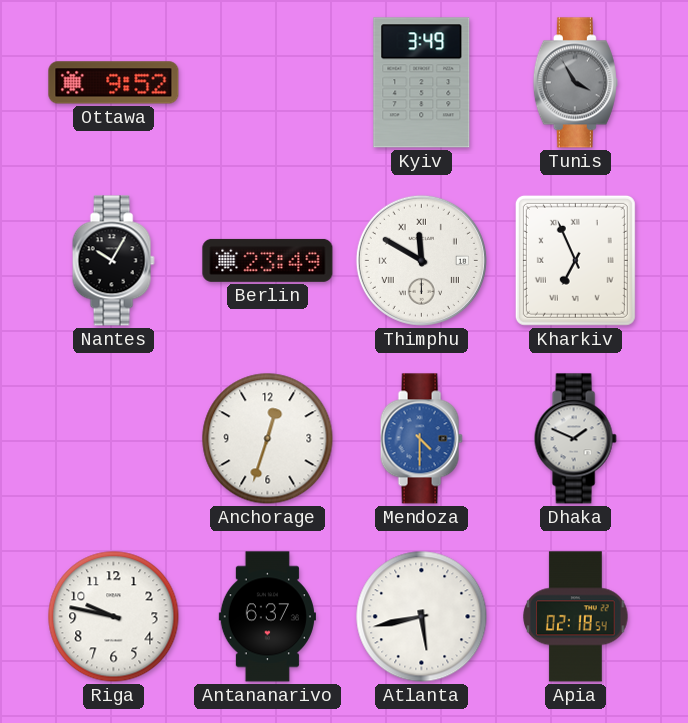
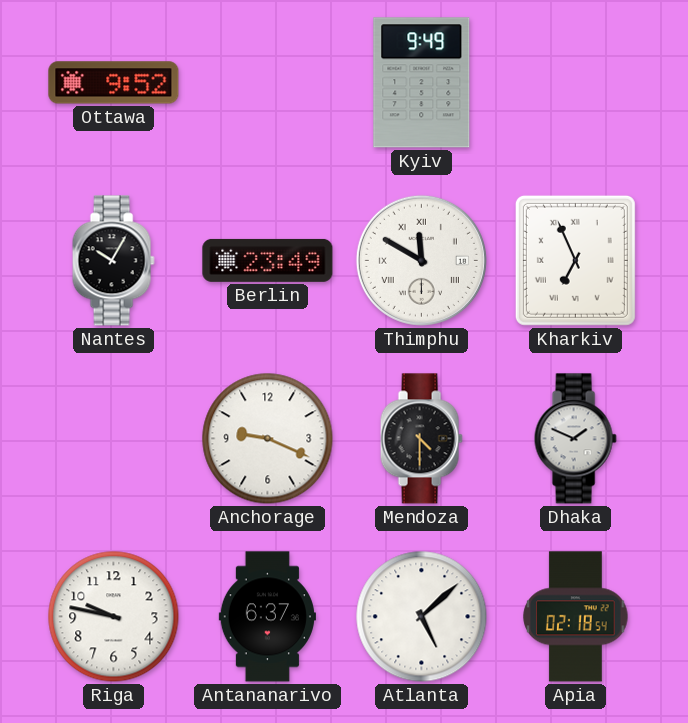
Kyiv: 3:49 -> 9:49
Tunis: 3:55 -> none
Anchorage: 12:33 -> 9:19
Mendoza dial: blue -> black
Atlanta: 5:43 -> 5:08
